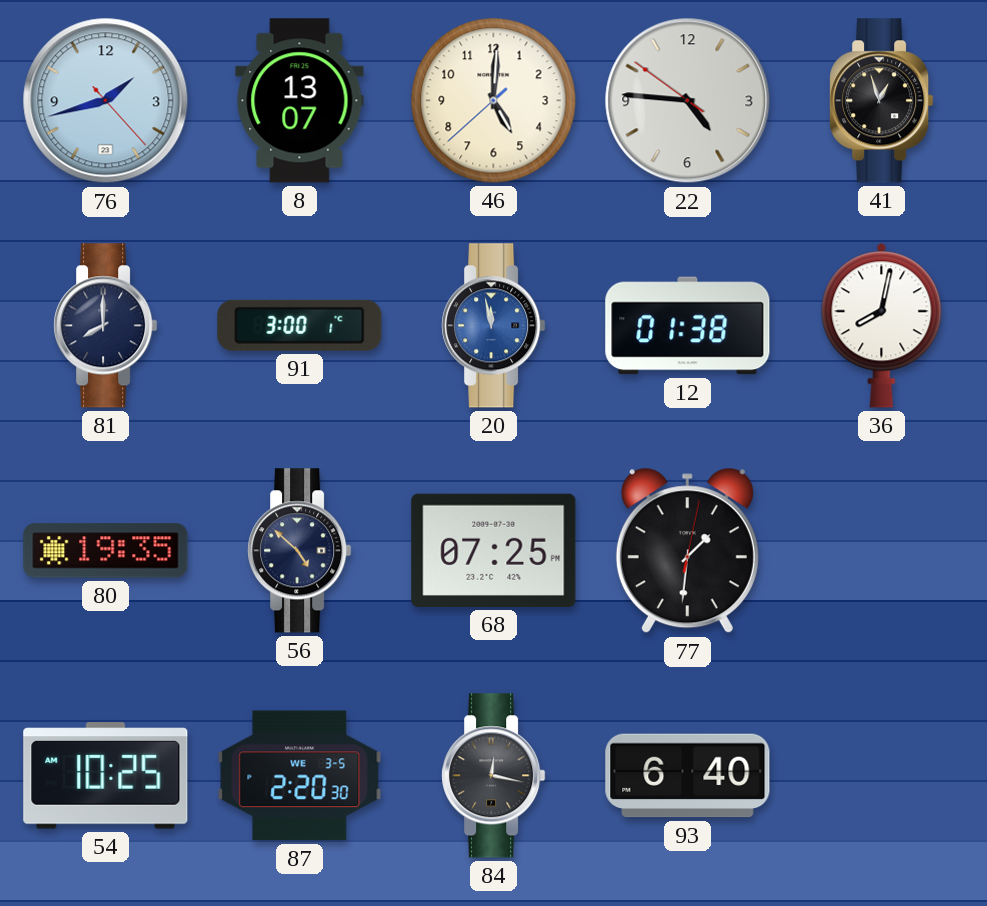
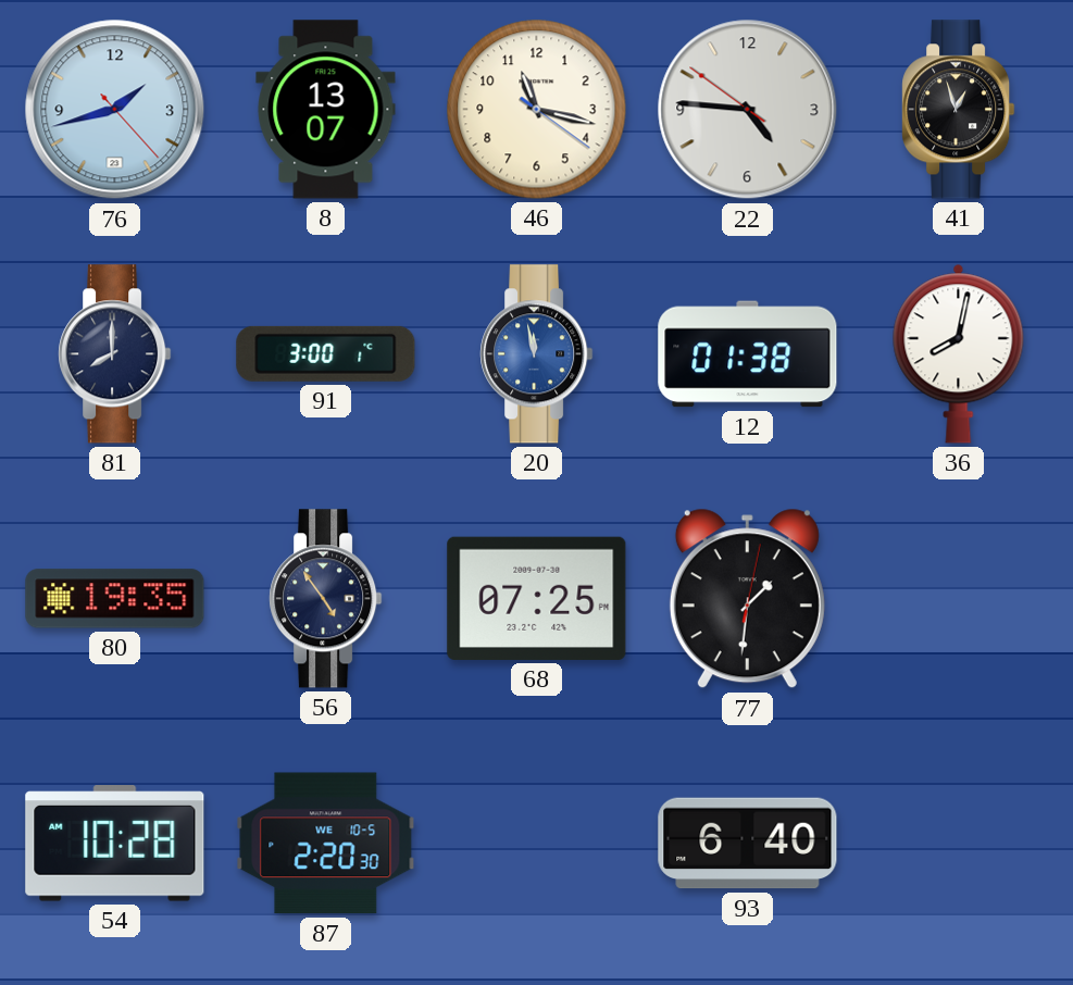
46: 5:00 -> 11:17
56: 4:52 -> 4:54
54: 10:25 -> 10:28
87 date: WE 3-5 -> WE 10-5
84: 12:17 -> none
